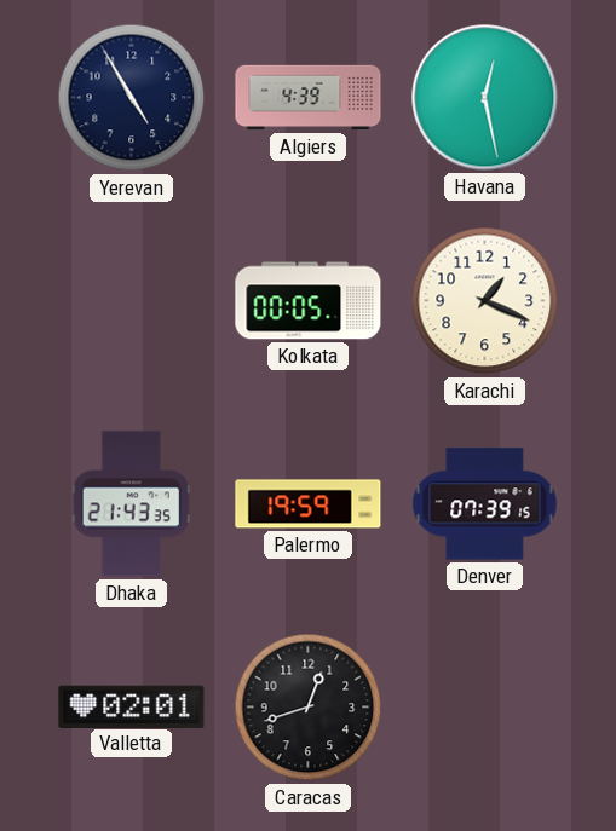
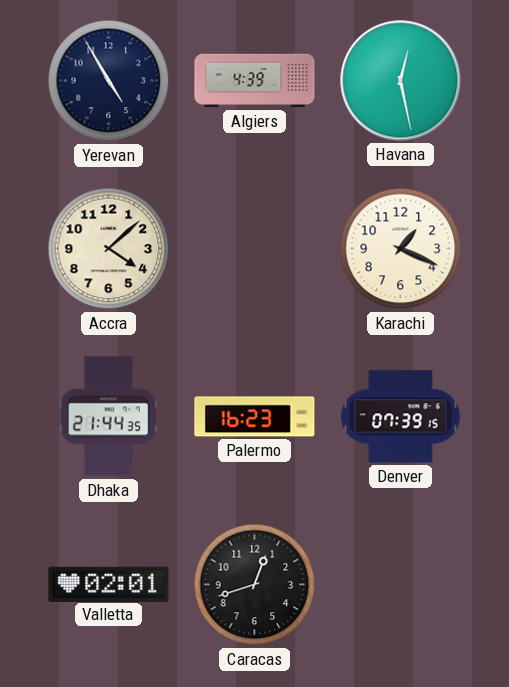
Accra: none -> 4:08
Kolkata: 00:05 -> none
Dhaka: 21:43 -> 21:44
Palermo: 19:59 -> 16:23
